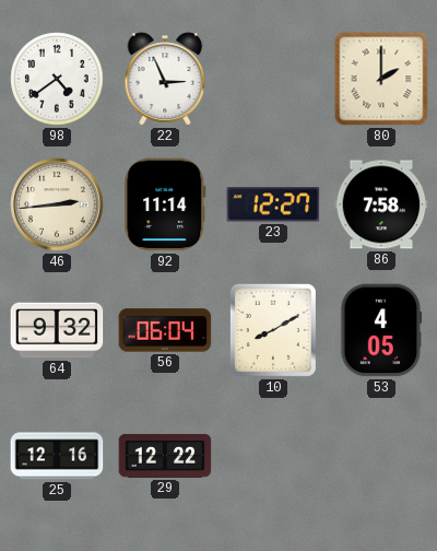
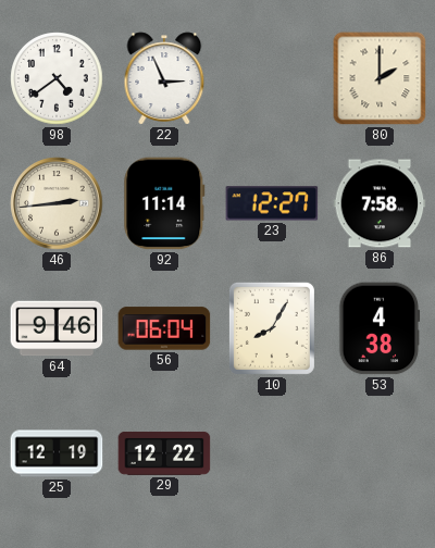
64: 9:32 -> 9:46
10: 8:10 -> 8:05
53: 4:05 -> 4:38
25: 12:16 -> 12:19
